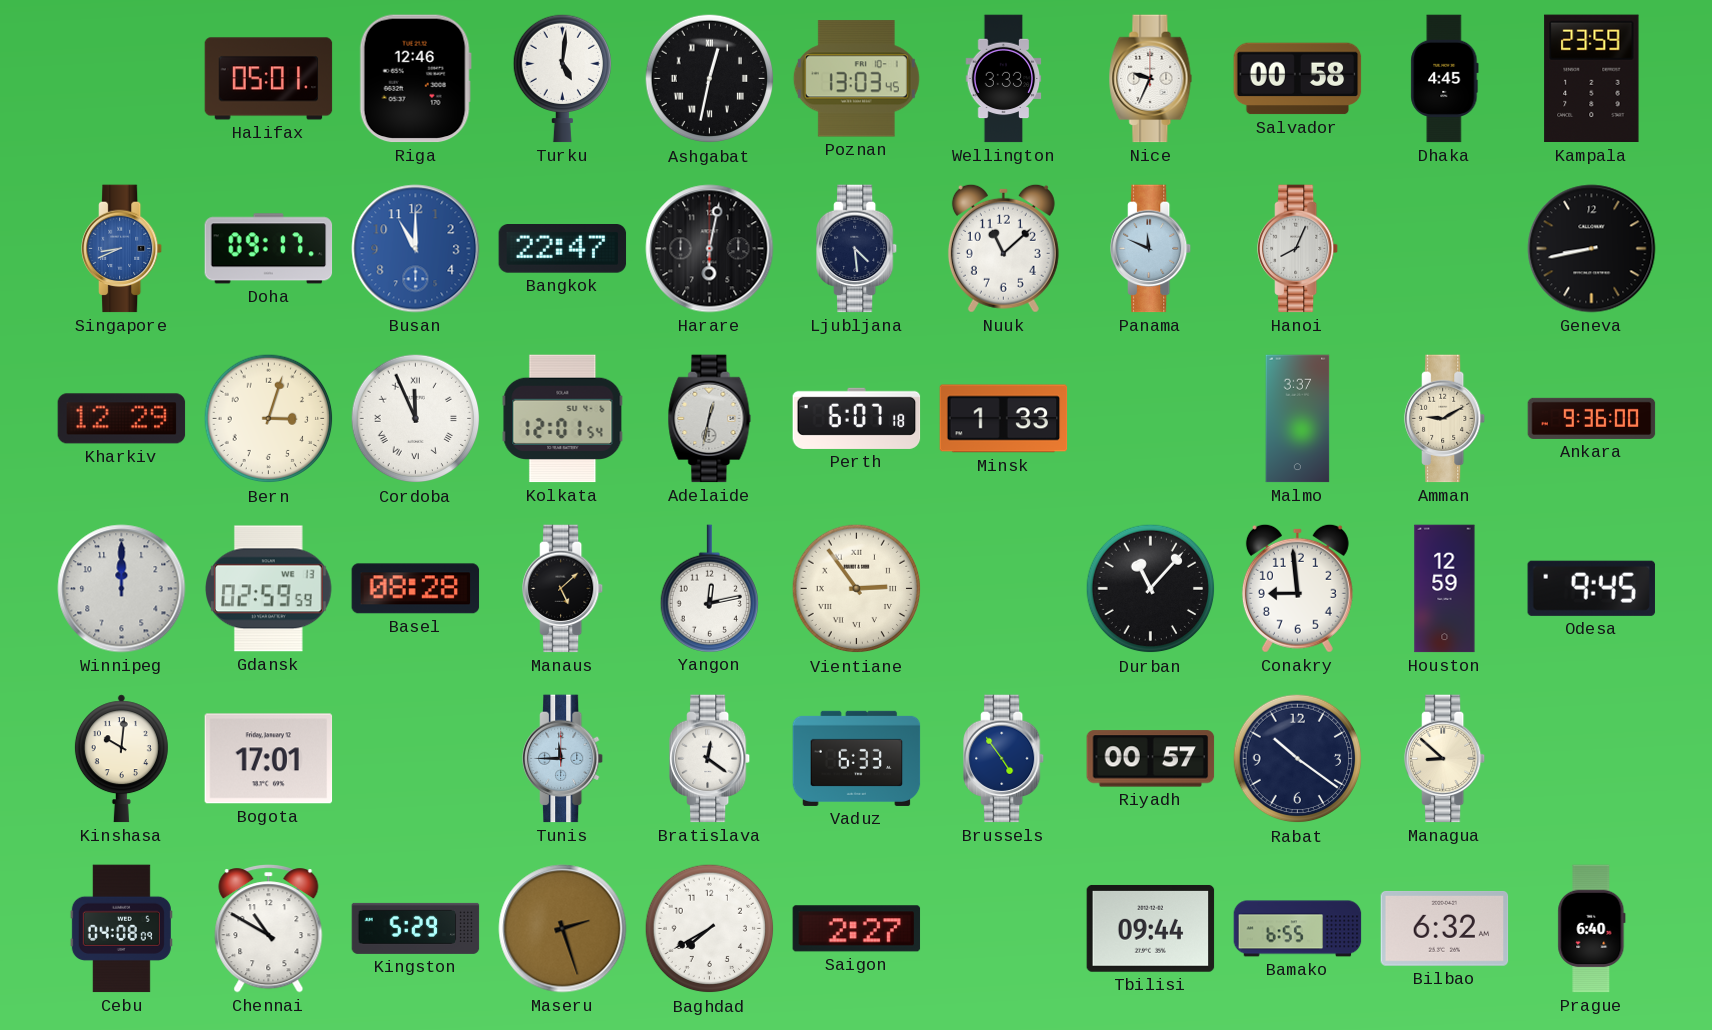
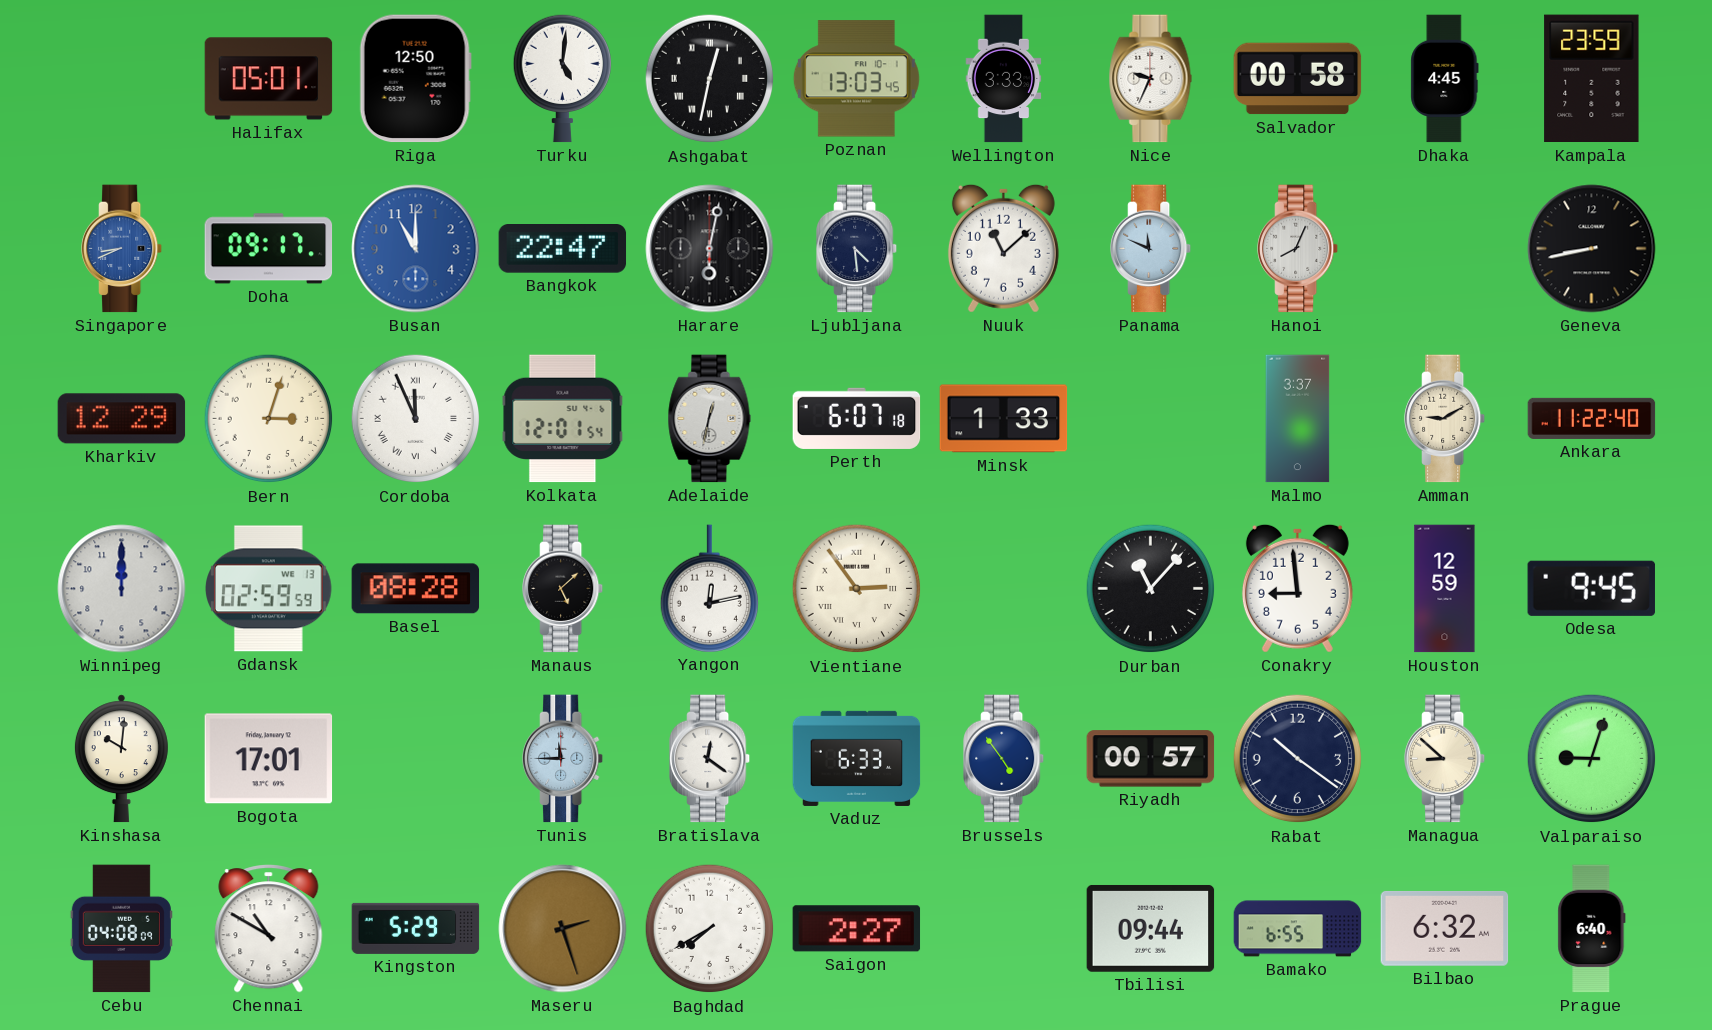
Riga: 12:46 -> 12:50
Ankara: 9:36 -> 11:22
Valparaiso: none -> 9:03
